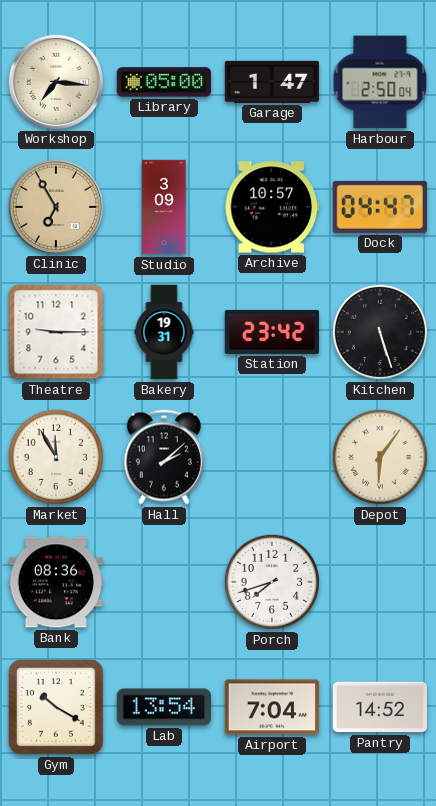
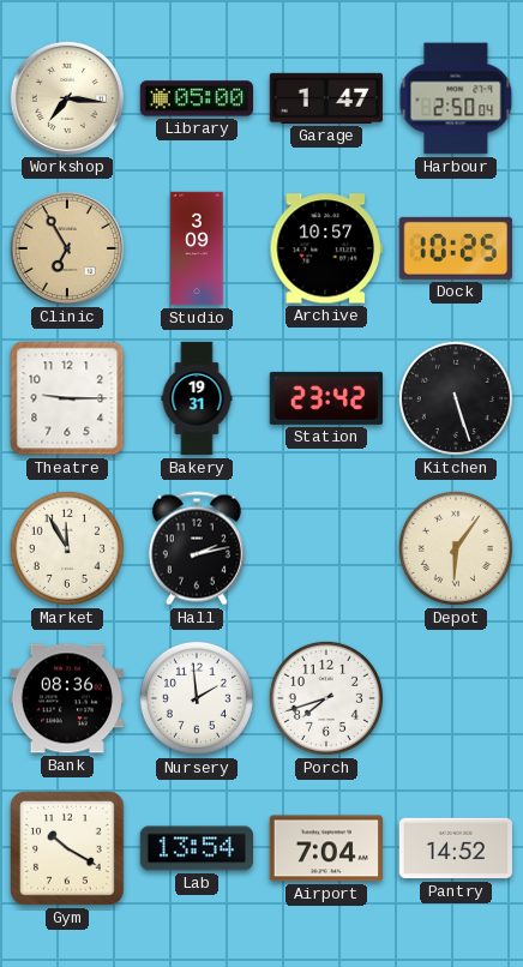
Dock: 04:47 -> 10:25
Hall: 2:08 -> 2:13
Nursery: none -> 1:59
